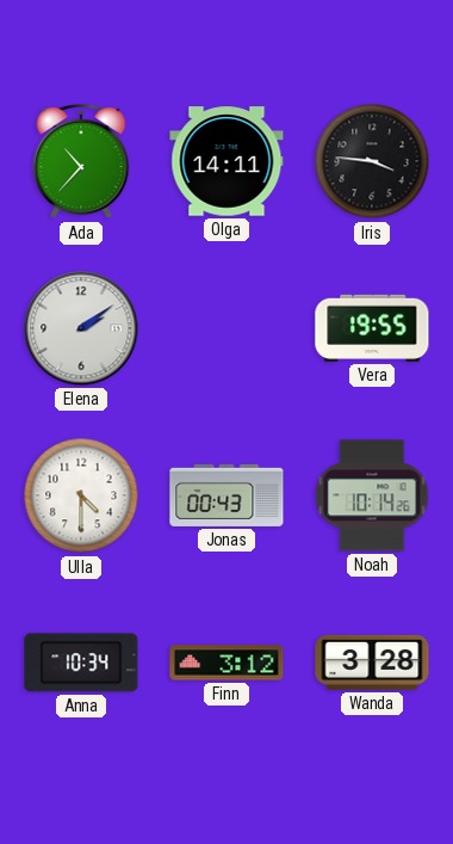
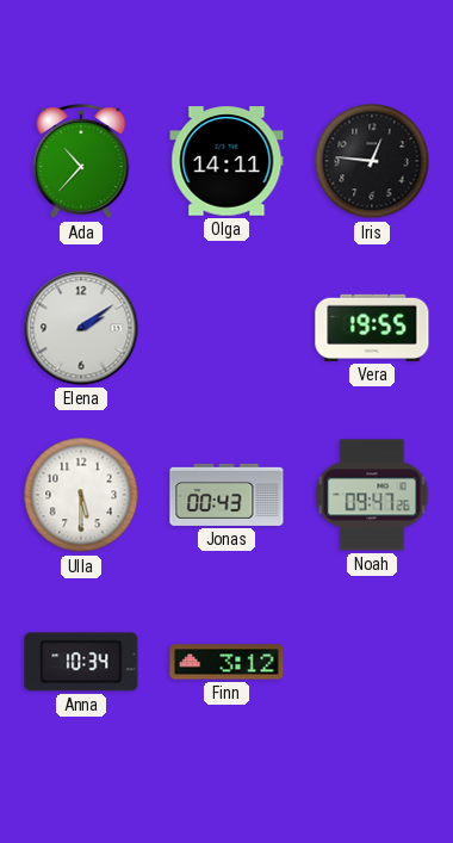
Iris: 3:46 -> 12:46
Ulla: 4:30 -> 5:30
Noah: 10:14 -> 09:47
Wanda: 3:28 -> none
